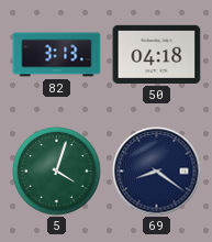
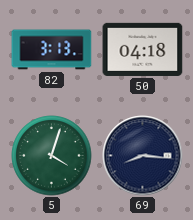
69: 8:21 -> 8:16
